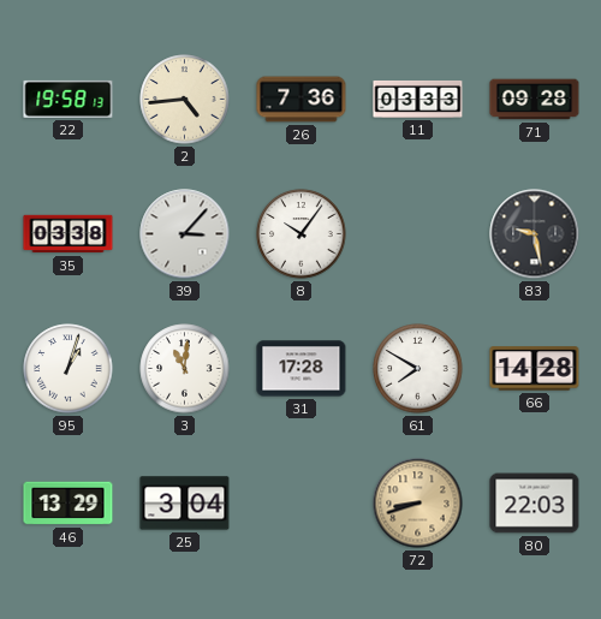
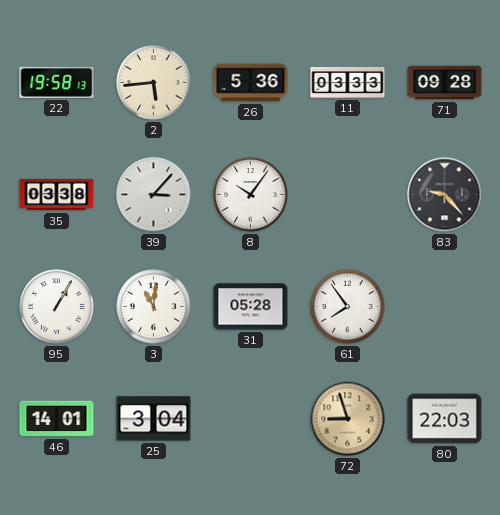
2: 4:44 -> 5:44
26: 7:36 -> 5:36
83: 9:28 -> 9:23
95: 1:03 -> 1:05
31: 17:28 -> 05:28
61: 7:50 -> 7:54
66: 14:28 -> none
46: 13:29 -> 14:01
72: 8:42 -> 8:57
